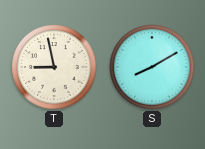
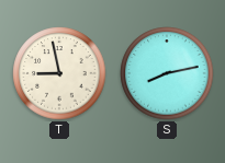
S: 8:10 -> 8:13
